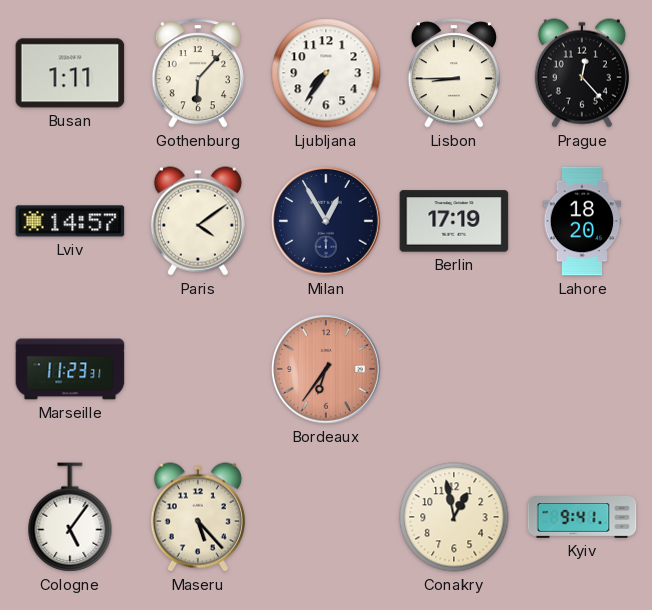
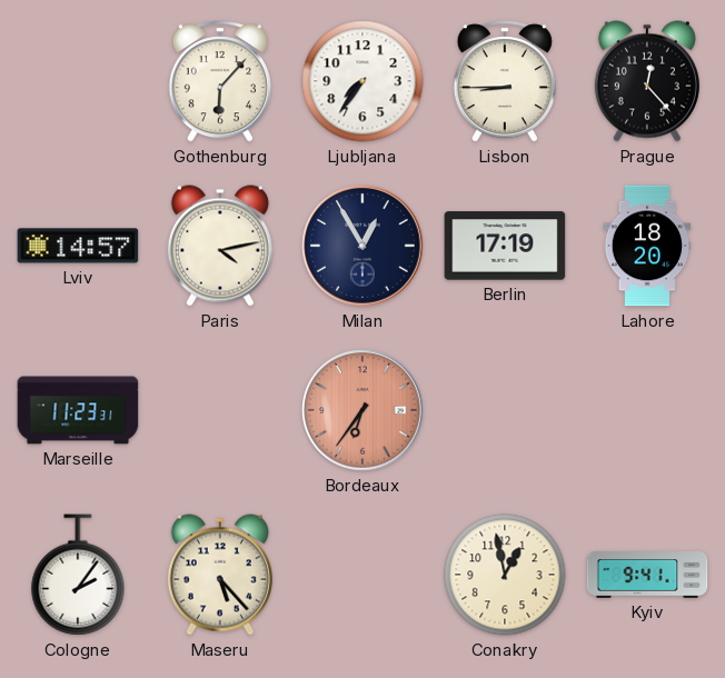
Busan: 1:11 -> none
Paris: 4:09 -> 4:13
Cologne: 5:06 -> 2:06
